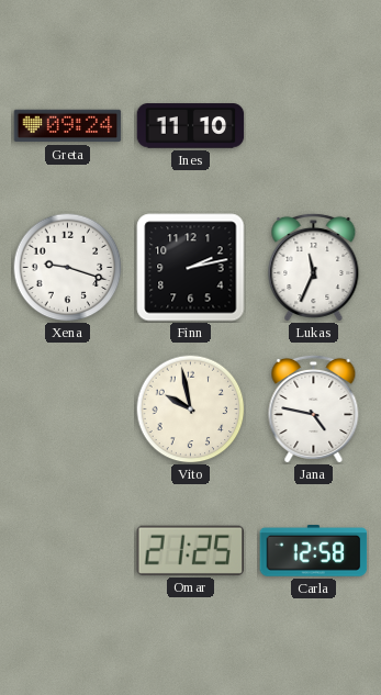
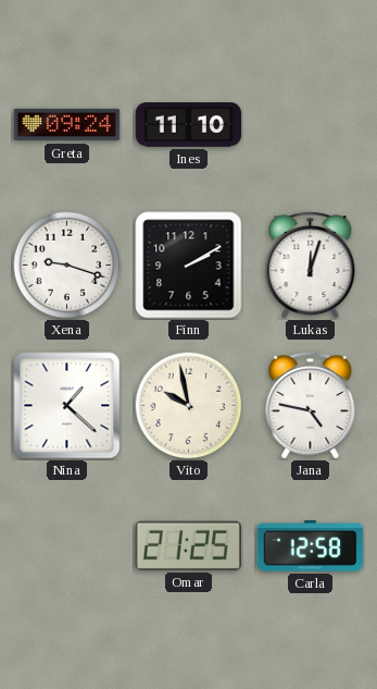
Finn: 2:13 -> 2:10
Lukas: 11:34 -> 12:03
Nina: none -> 1:22
